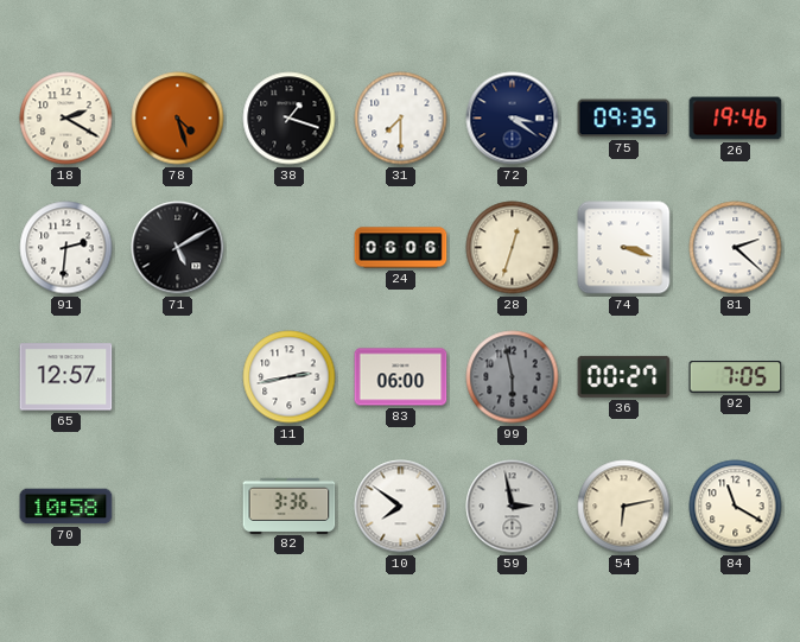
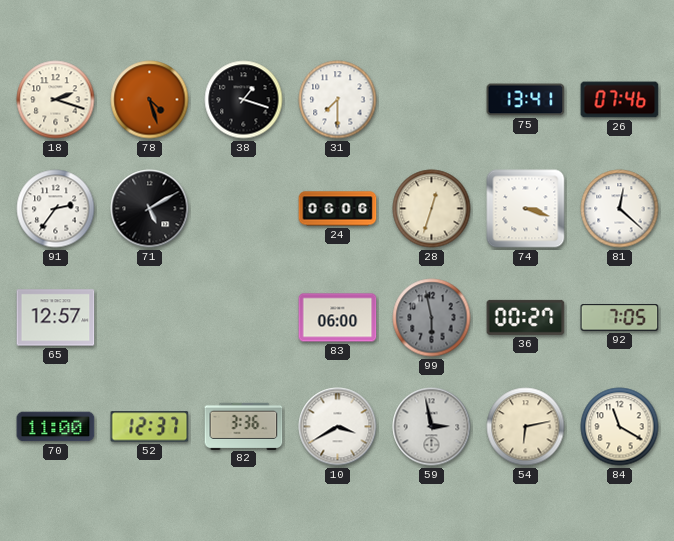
18: 2:20 -> 2:18
72: 3:21 -> none
75: 09:35 -> 13:41
26: 19:46 -> 07:46
91: 2:31 -> 2:36
81: 2:22 -> 12:22
11: 2:43 -> none
70: 10:58 -> 11:00
52: none -> 12:37
10: 7:51 -> 3:40
